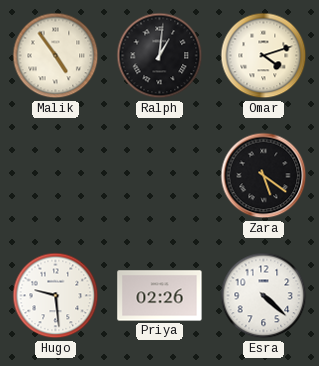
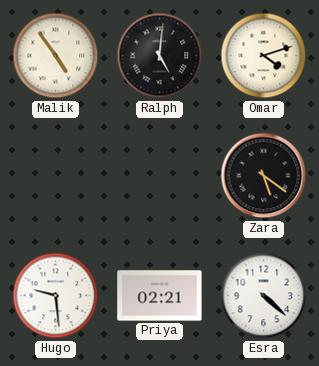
Ralph: 1:01 -> 5:01
Priya: 02:26 -> 02:21
